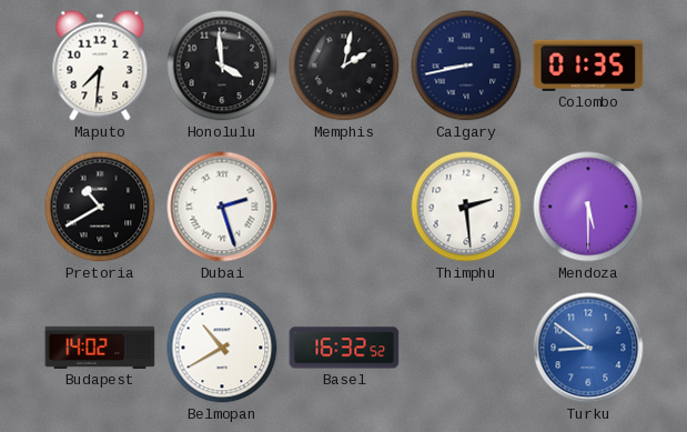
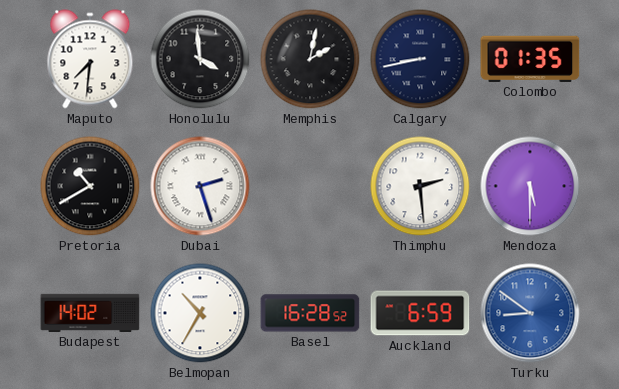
Belmopan: 10:40 -> 10:35
Basel: 16:32 -> 16:28
Auckland: none -> 6:59
